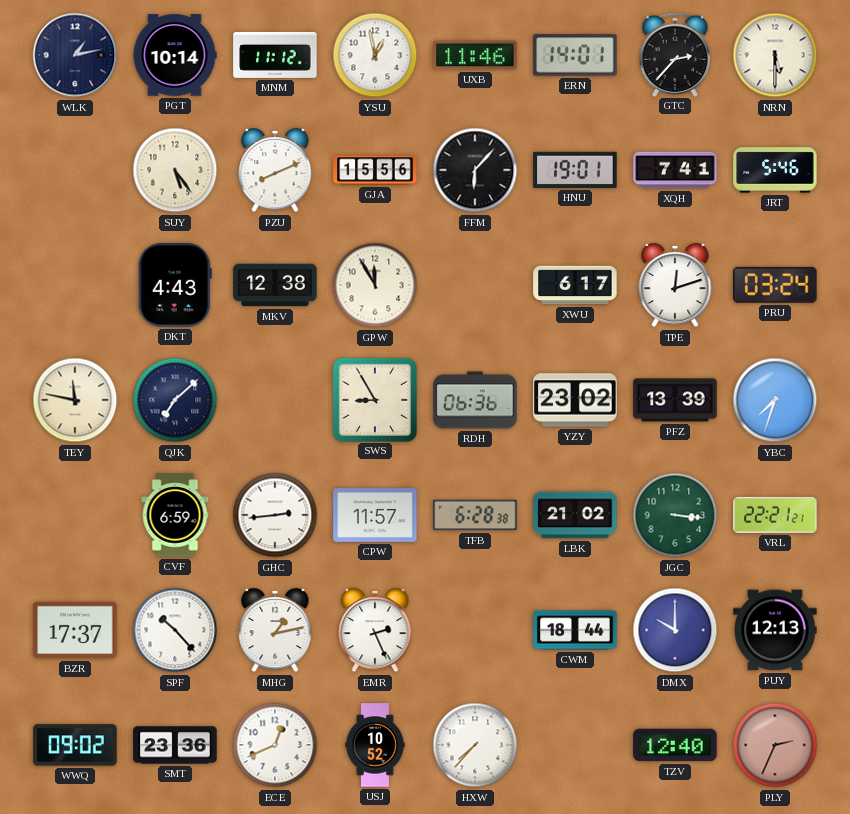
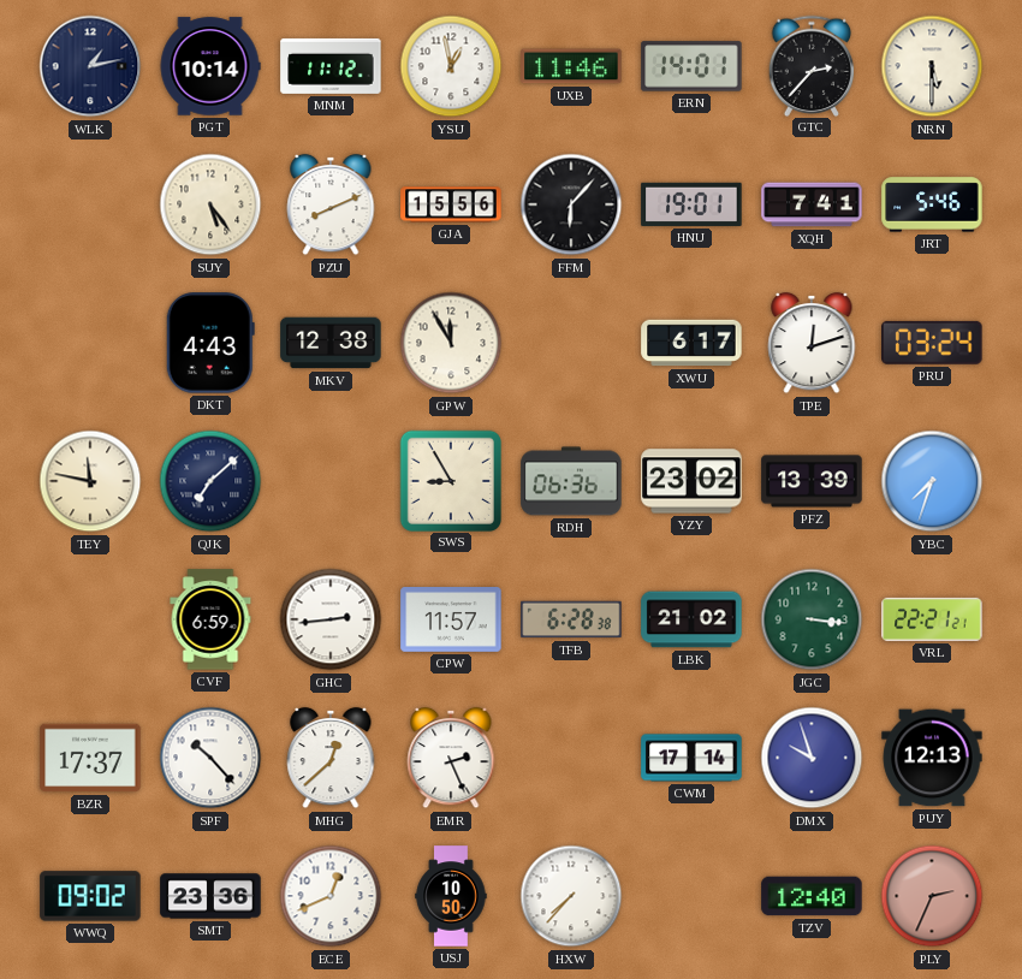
MHG: 1:13 -> 12:38
CWM: 18:44 -> 17:14
DMX: 10:00 -> 9:57
USJ: 10:52 -> 10:50
